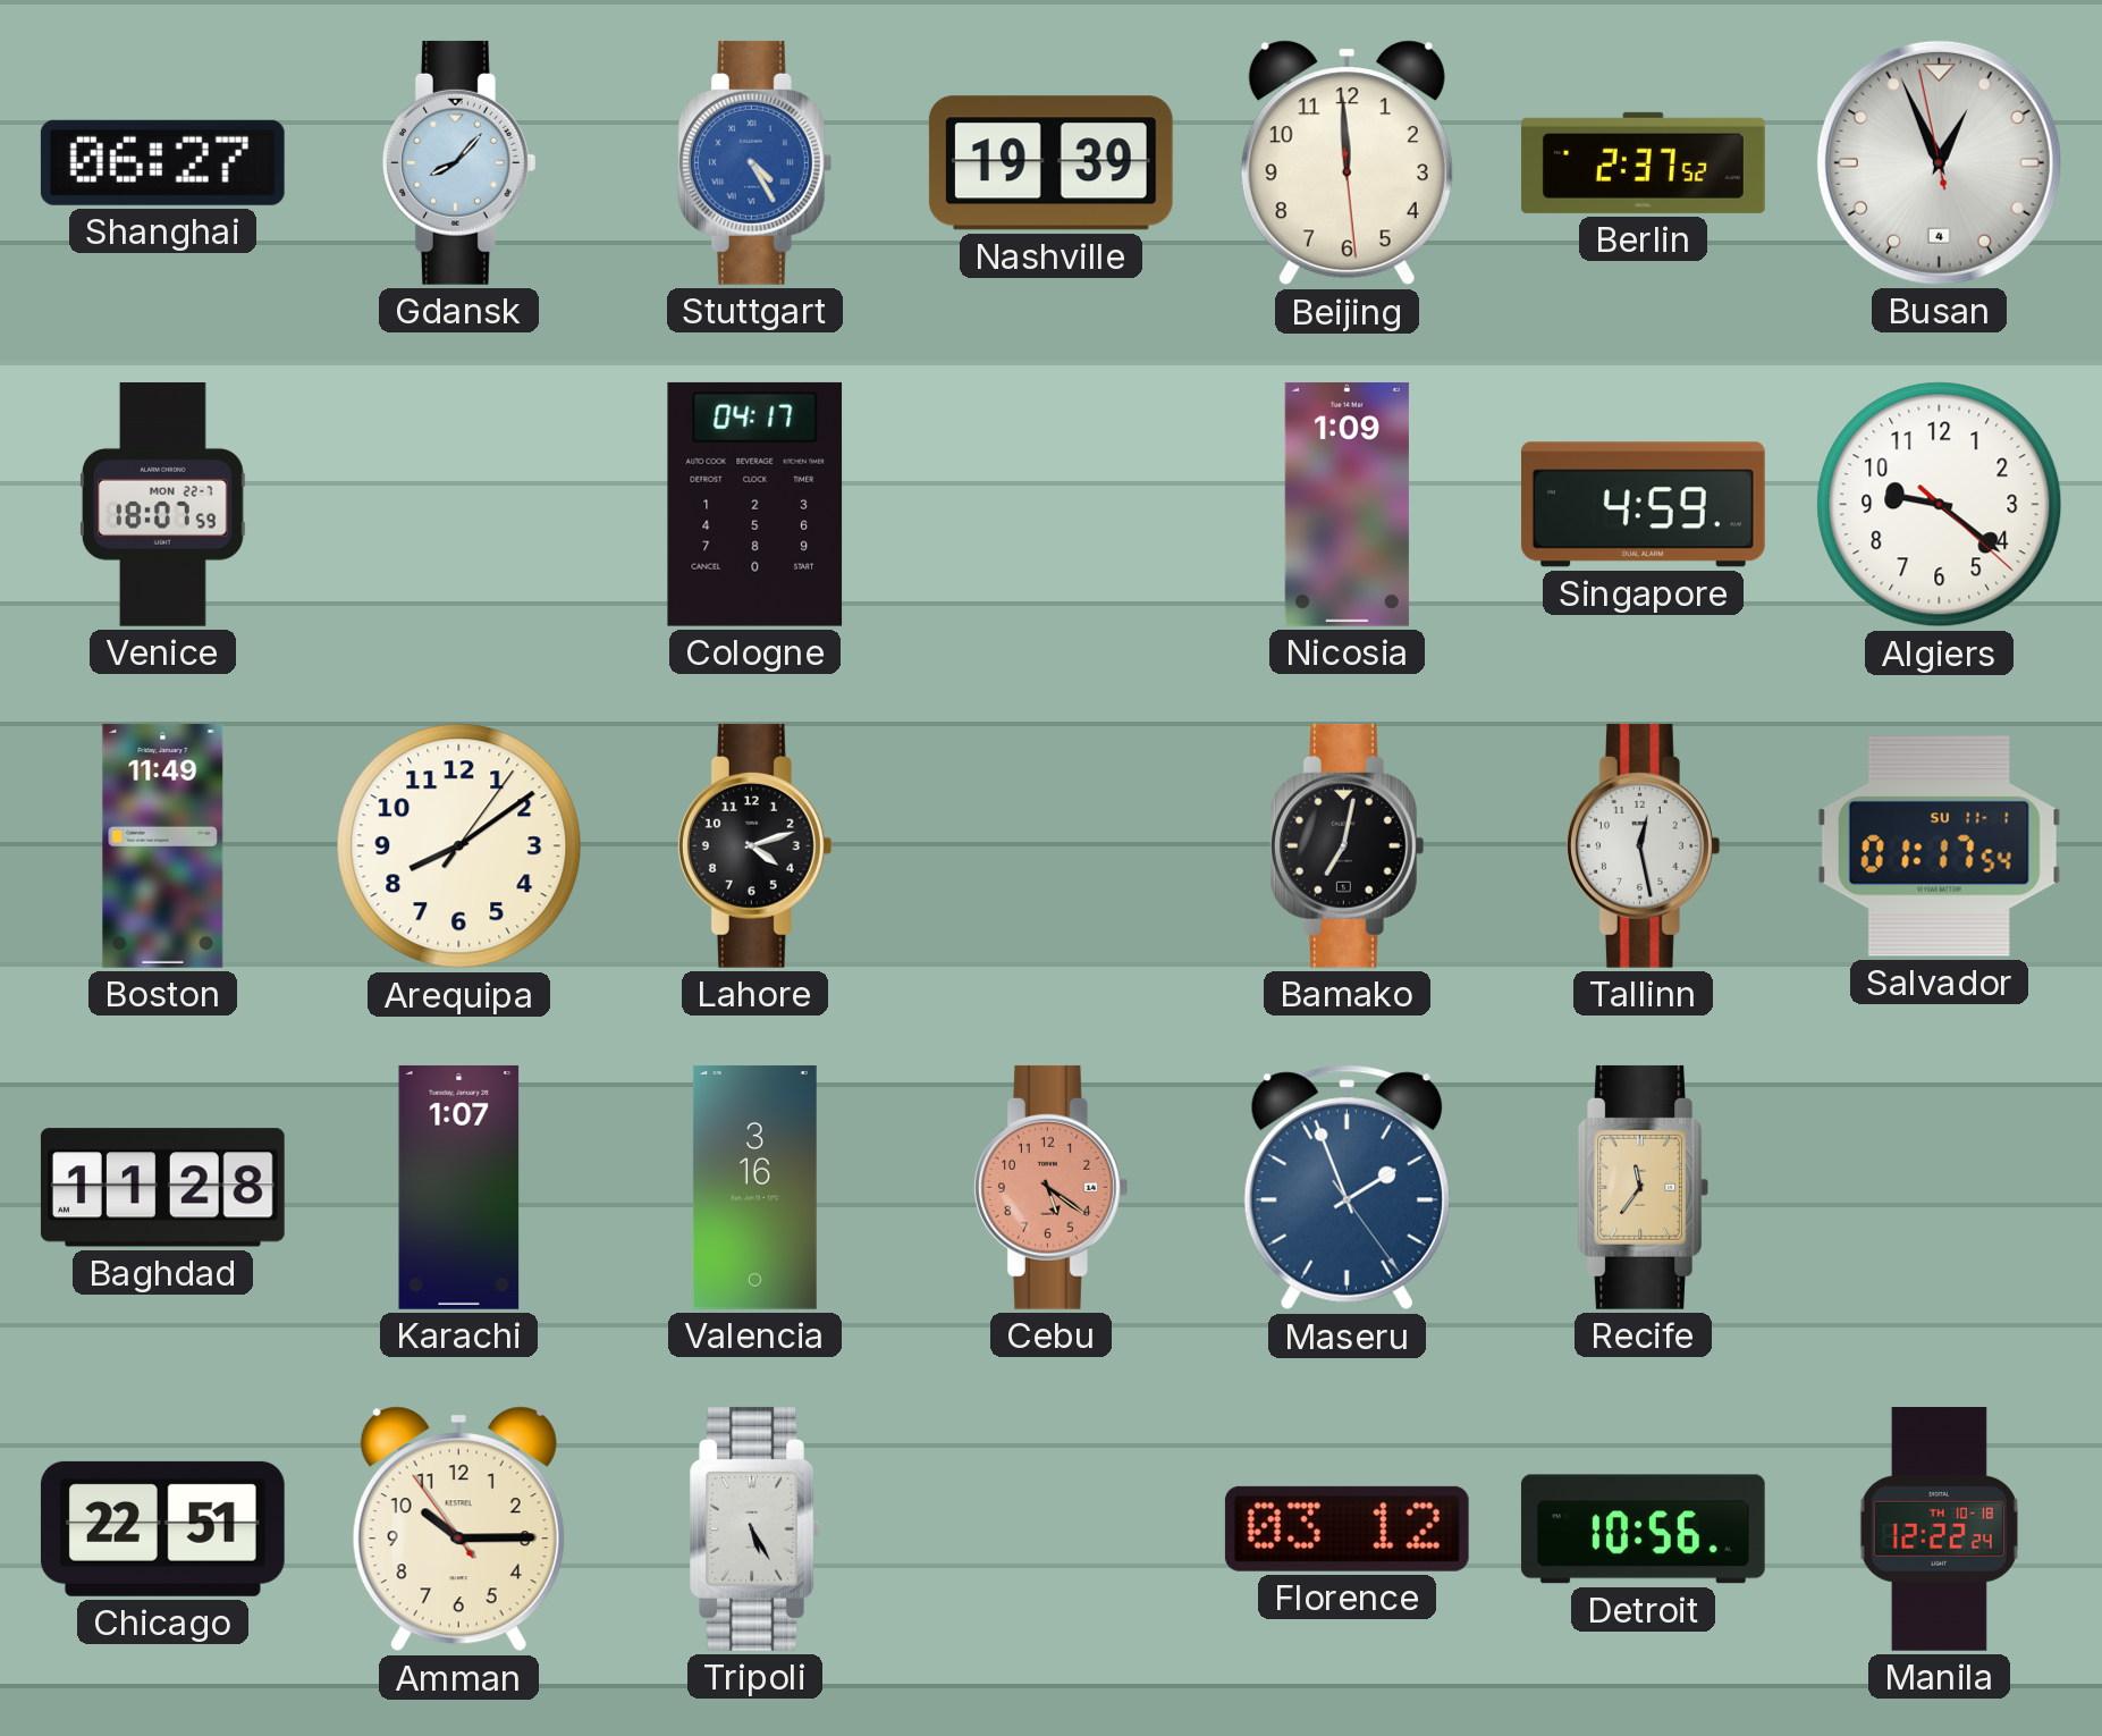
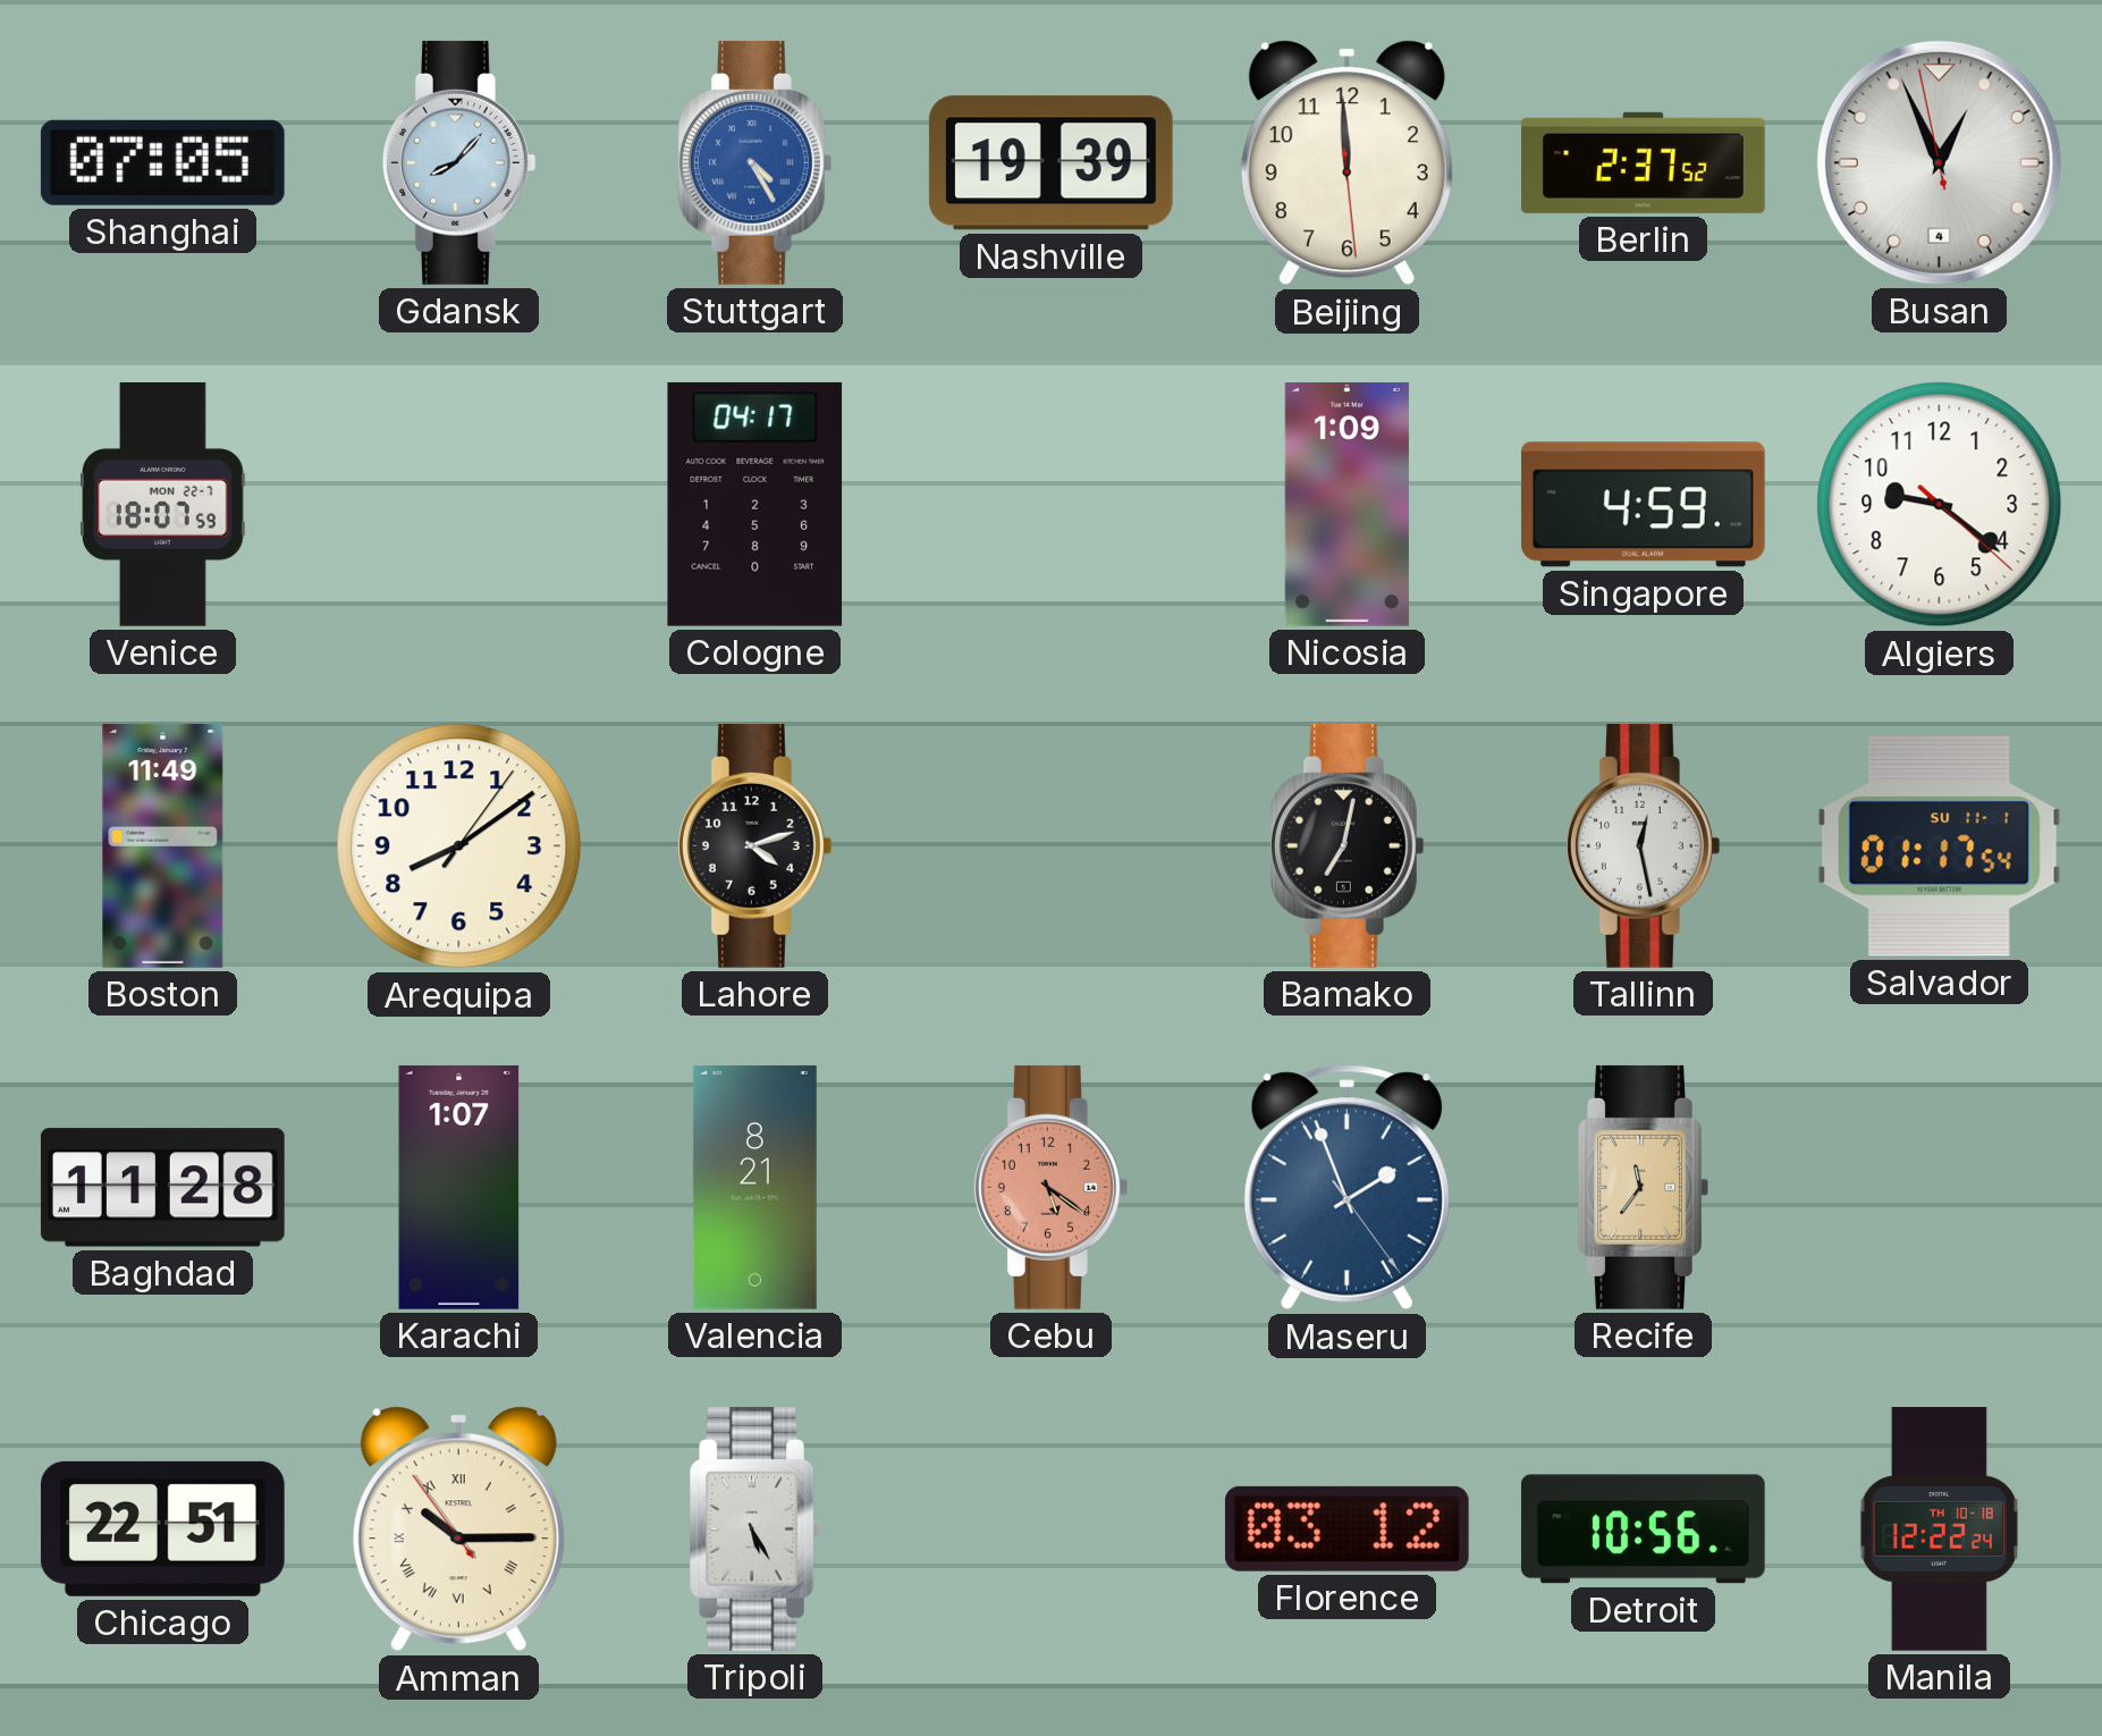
Shanghai: 06:27 -> 07:05
Valencia: 3:16 -> 8:21
Amman numerals: Arabic -> Roman
